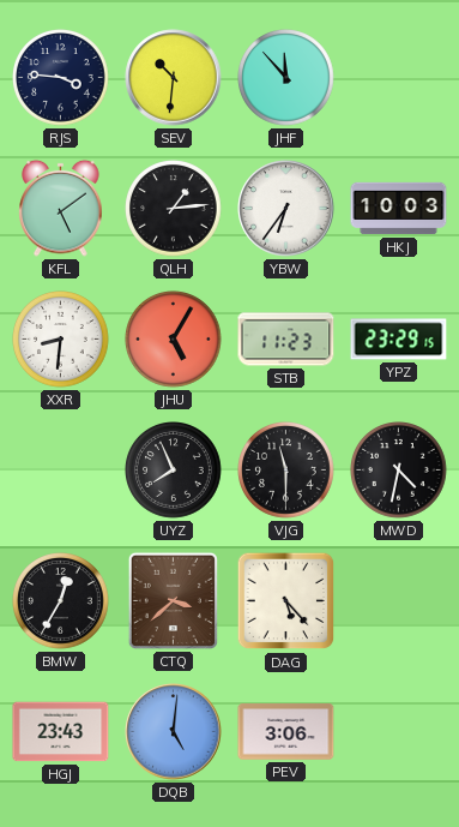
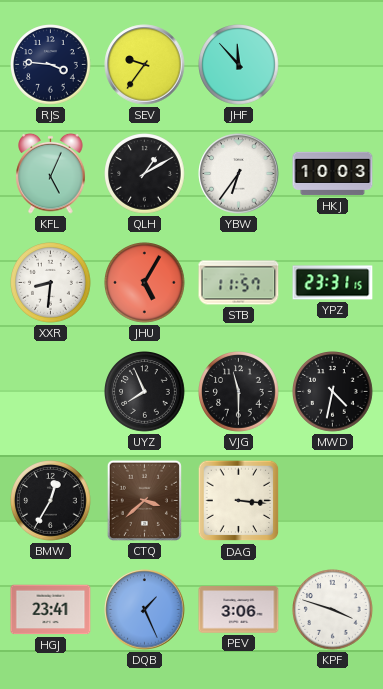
SEV: 10:31 -> 9:36
KFL: 5:09 -> 5:04
QLH: 1:14 -> 1:10
STB: 11:23 -> 11:57
YPZ: 23:29 -> 23:31
DAG: 5:23 -> 3:16
HGJ: 23:43 -> 23:41
DQB: 5:01 -> 1:26
KPF: none -> 3:48
